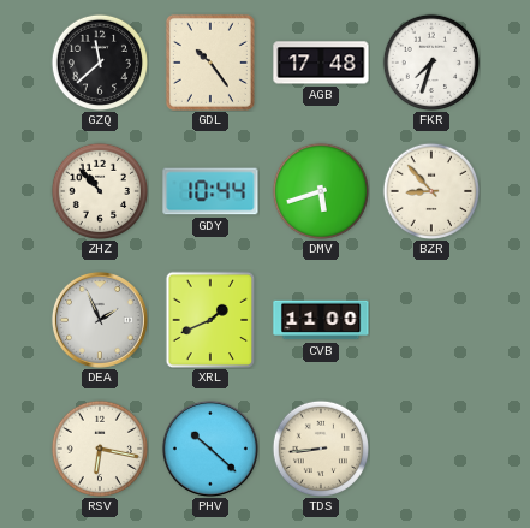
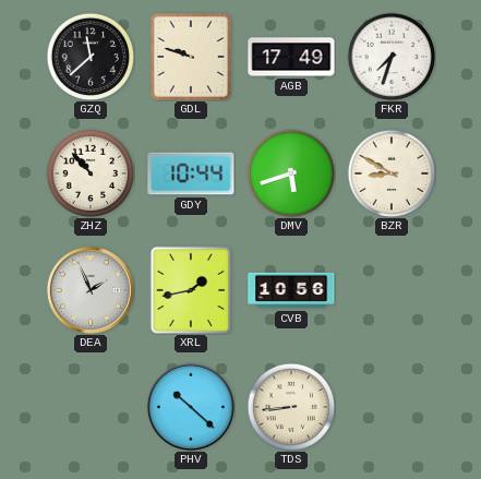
GDL: 10:24 -> 9:48
AGB: 17:48 -> 17:49
BZR: 8:53 -> 8:50
XRL: 1:41 -> 1:43
CVB: 11:00 -> 10:56
RSV: 6:17 -> none
